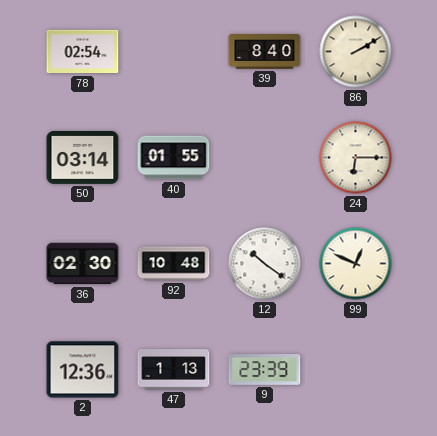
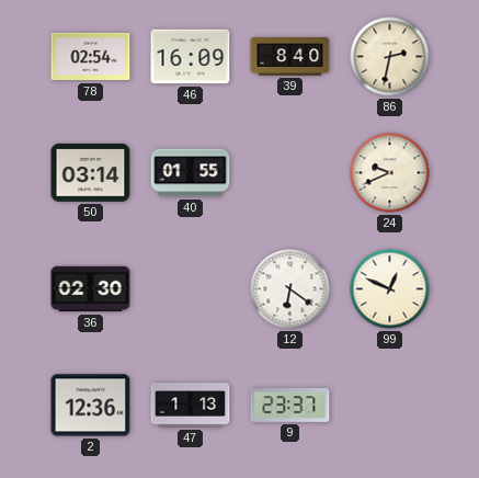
46: none -> 16:09
86: 2:10 -> 2:32
24: 6:15 -> 9:41
92: 10:48 -> none
12: 10:21 -> 6:21
9: 23:39 -> 23:37
